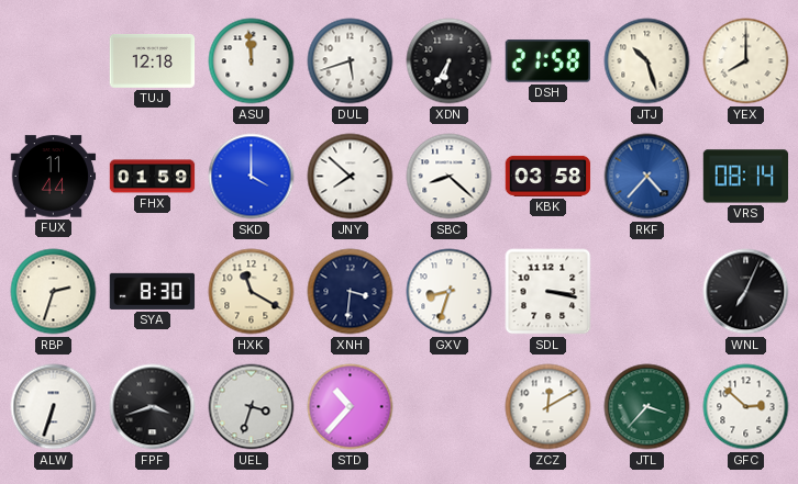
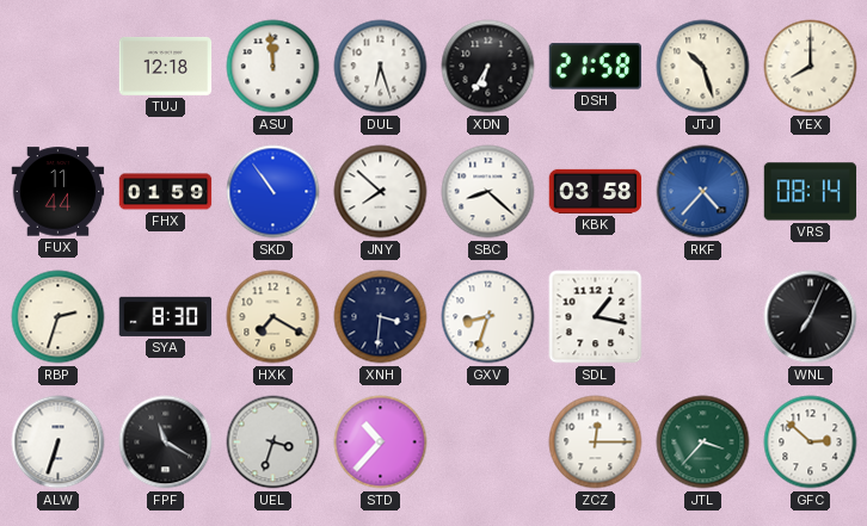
DUL: 5:42 -> 6:27
SKD: 4:00 -> 10:54
HXK: 11:20 -> 7:20
SDL: 3:17 -> 1:17
FPF: 3:42 -> 11:20
ZCZ: 12:10 -> 12:15
